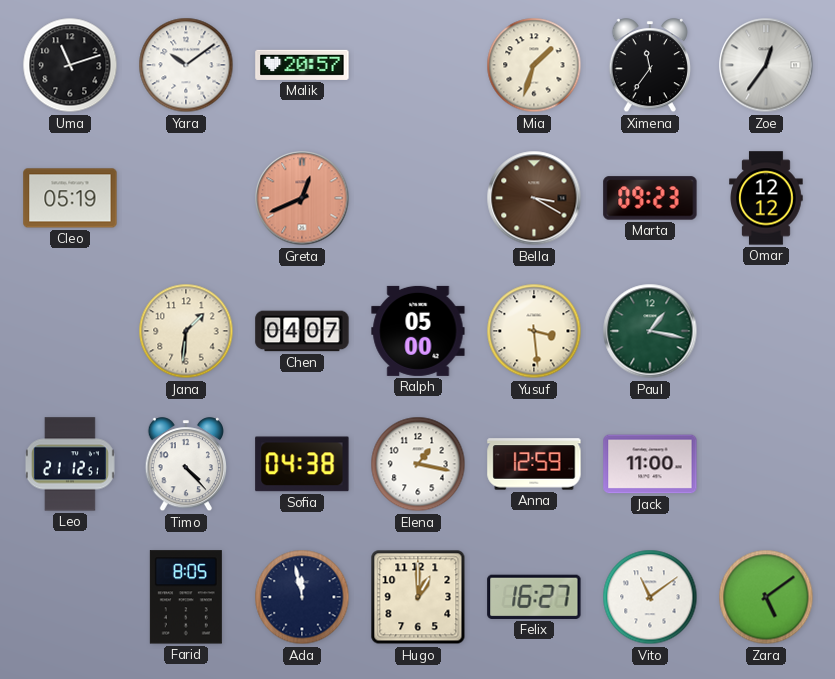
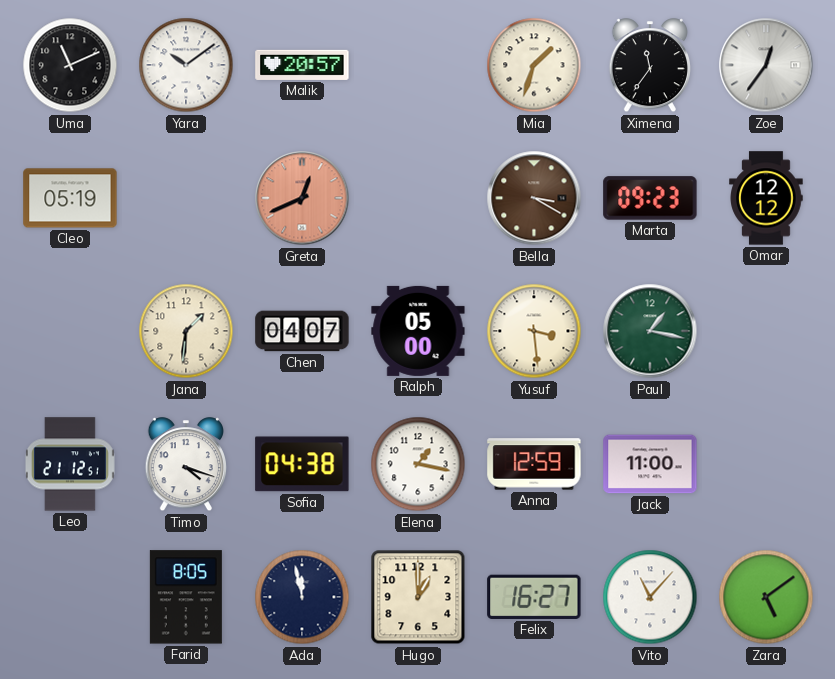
Uma: 11:12 -> 11:11
Timo: 4:23 -> 4:18
Vito: 11:09 -> 11:07
